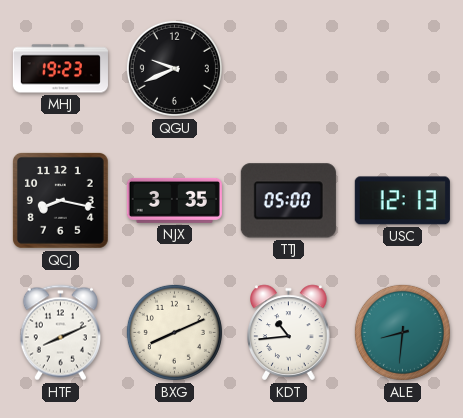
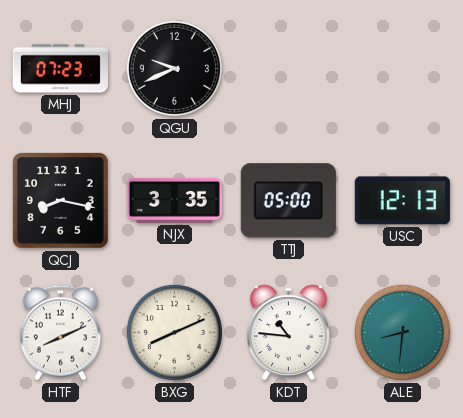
MHJ: 19:23 -> 07:23
KDT: 10:44 -> 10:46
